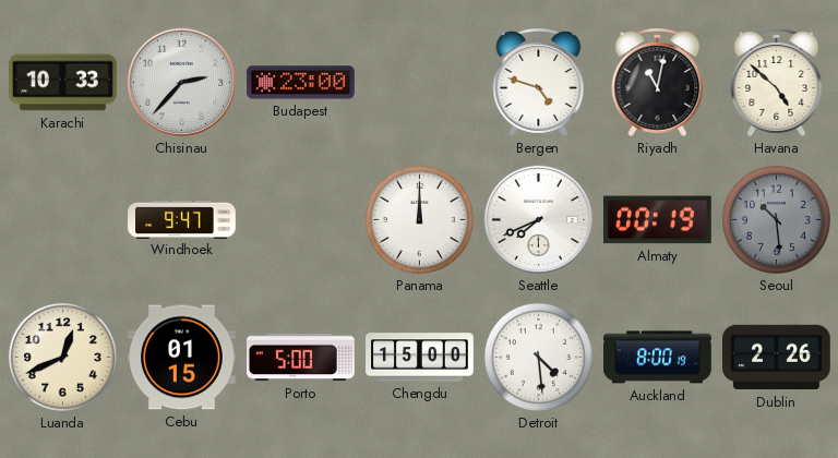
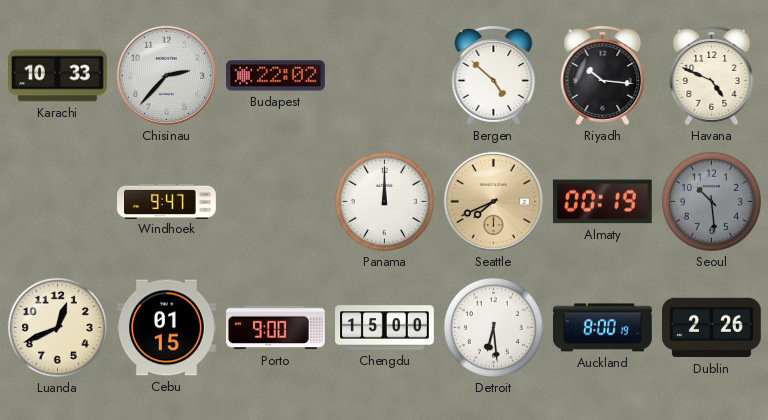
Budapest: 23:00 -> 22:02
Bergen: 4:48 -> 4:52
Riyadh: 11:02 -> 10:16
Havana: 4:52 -> 4:49
Seattle dial: white -> champagne
Porto: 5:00 -> 9:00
Detroit: 4:29 -> 6:29
